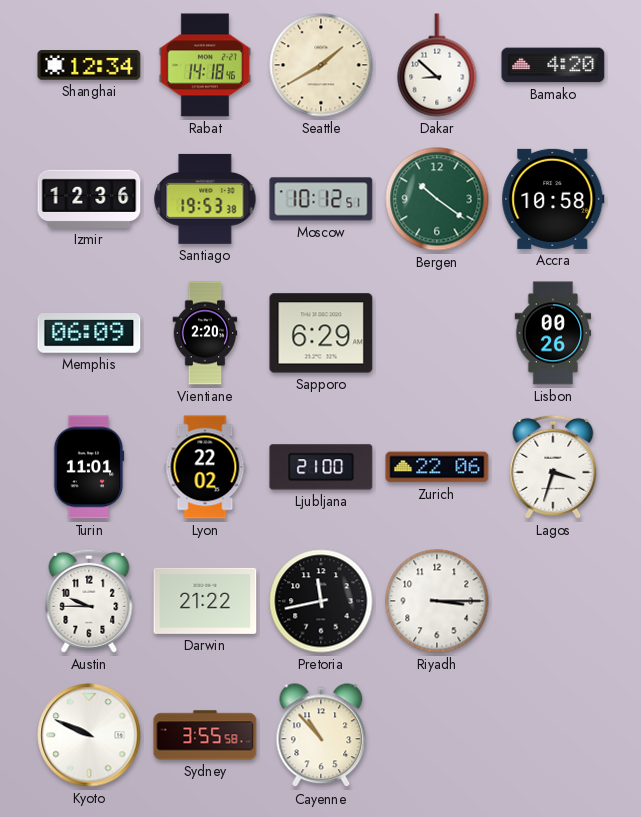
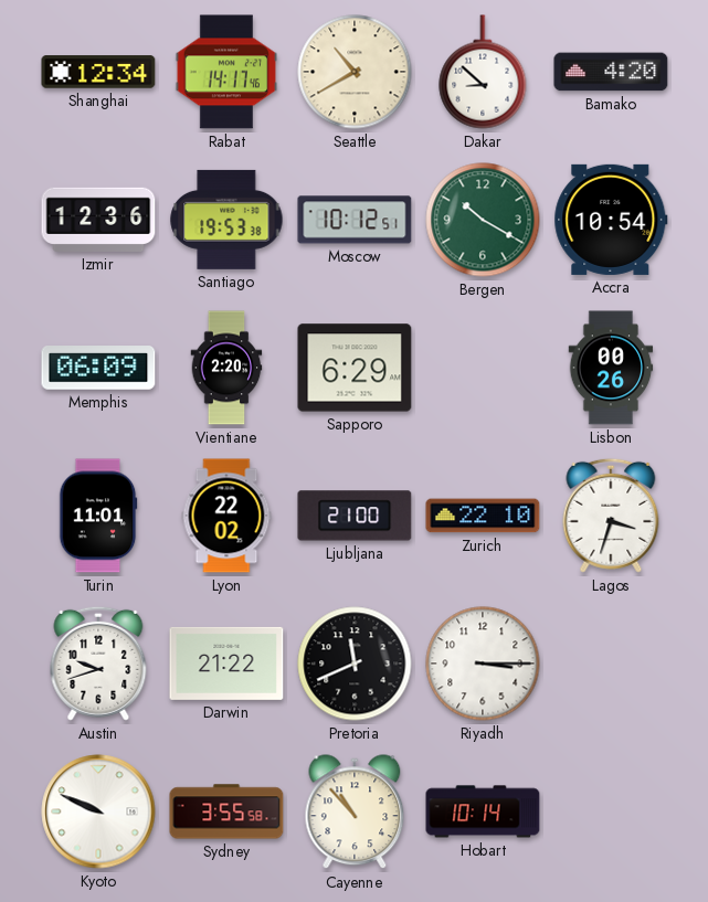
Rabat: 14:18 -> 14:17
Seattle: 1:40 -> 10:40
Bergen: 10:21 -> 10:20
Accra: 10:58 -> 10:54
Zurich: 22:06 -> 22:10
Austin: 9:45 -> 9:42
Pretoria: 11:43 -> 11:41
Hobart: none -> 10:14
